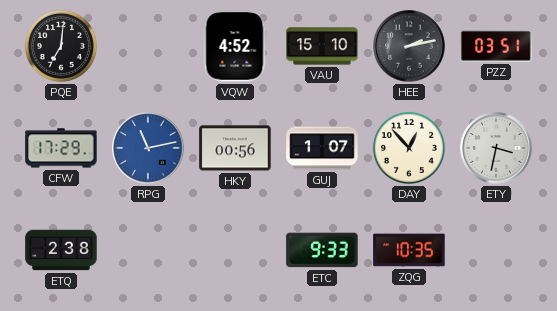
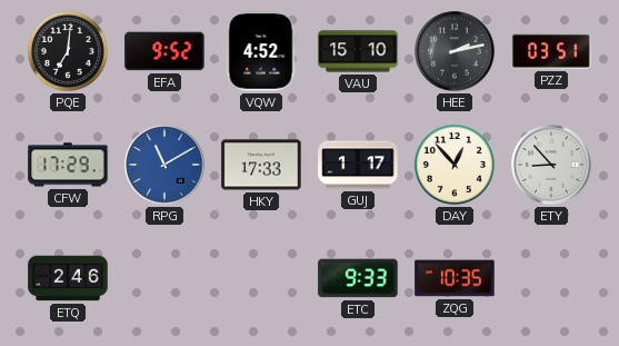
EFA: none -> 9:52
RPG: 11:13 -> 11:10
HKY: 00:56 -> 17:33
GUJ: 1:07 -> 1:17
ETY: 3:32 -> 8:53
ETQ: 2:38 -> 2:46
